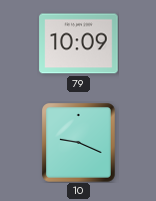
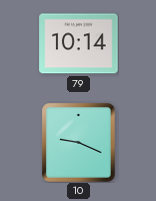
79: 10:09 -> 10:14
